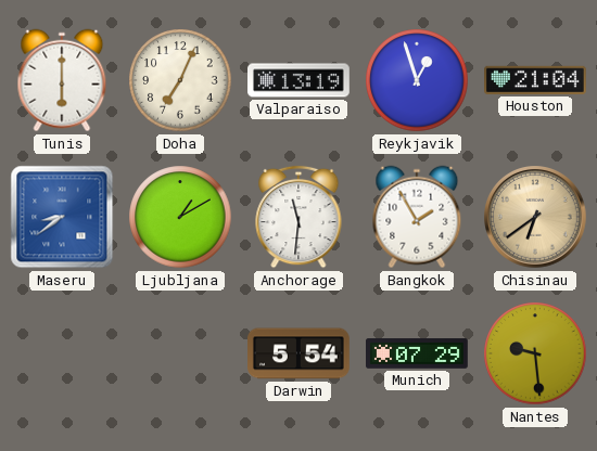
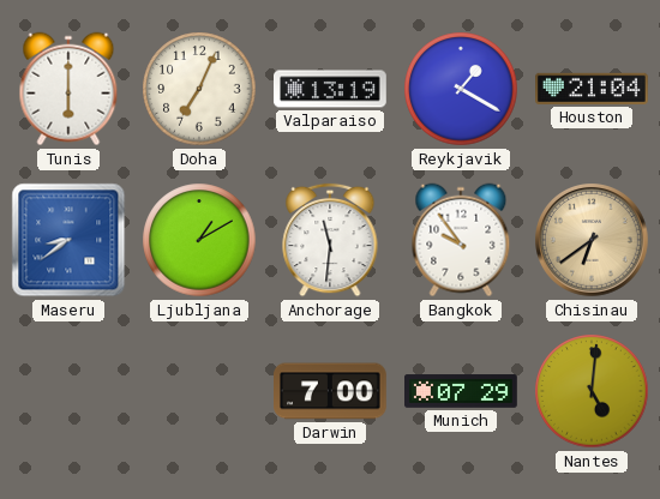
Reykjavik: 12:57 -> 1:20
Bangkok: 1:55 -> 9:54
Darwin: 5:54 -> 7:00
Nantes: 9:29 -> 5:01
